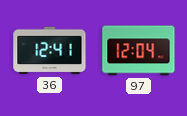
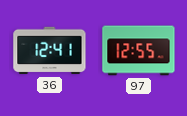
97: 12:04 -> 12:55
